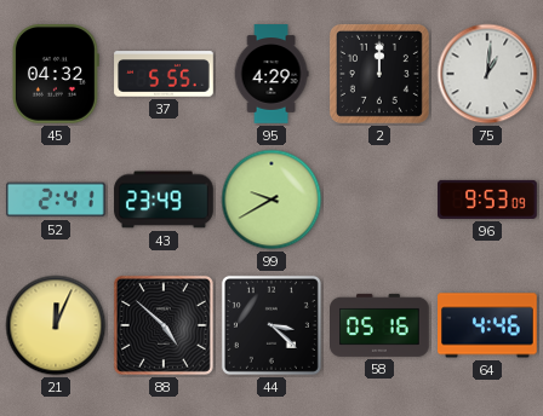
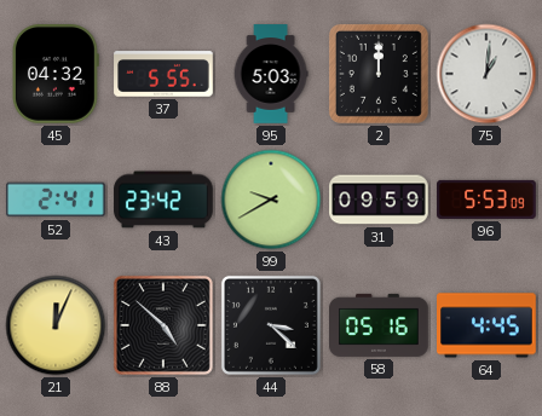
95: 4:29 -> 5:03
43: 23:49 -> 23:42
31: none -> 09:59
96: 9:53 -> 5:53
64: 4:46 -> 4:45
